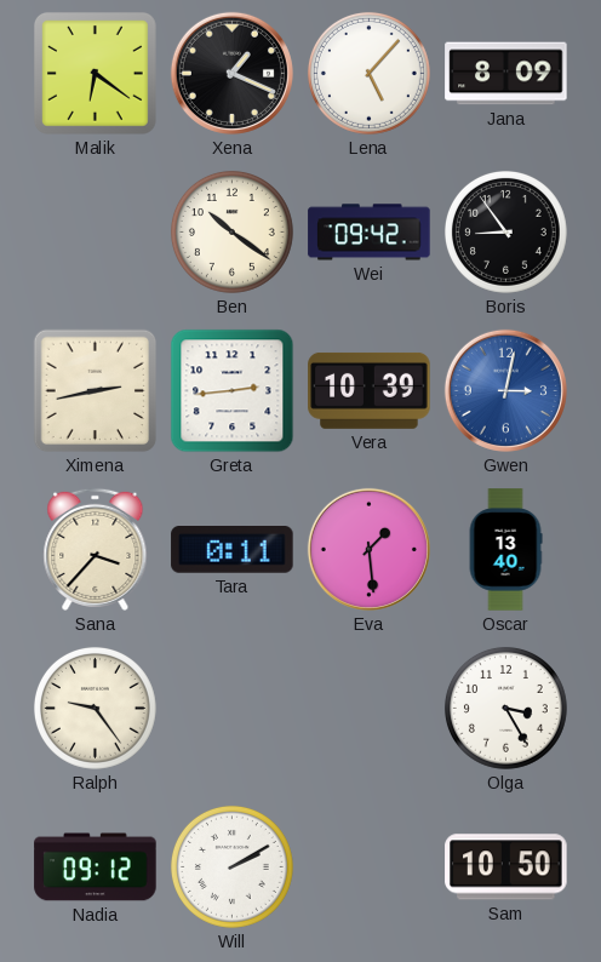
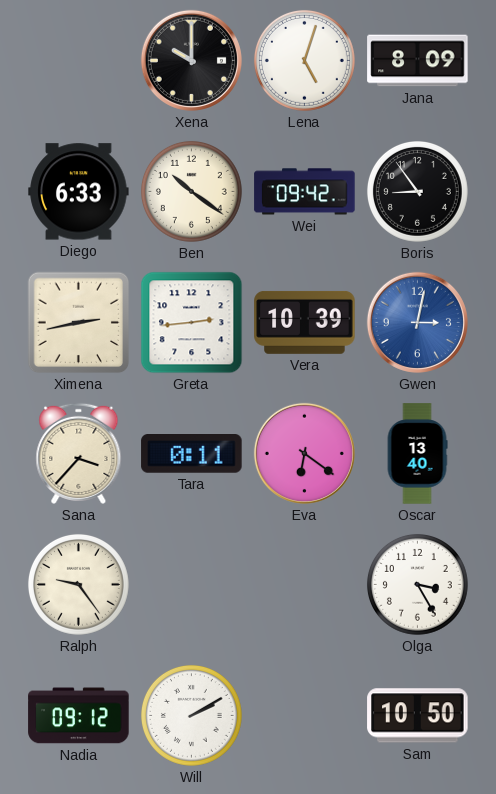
Malik: 6:21 -> none
Xena: 1:19 -> 10:00
Lena: 5:07 -> 5:03
Diego: none -> 6:33
Eva: 1:29 -> 6:21
